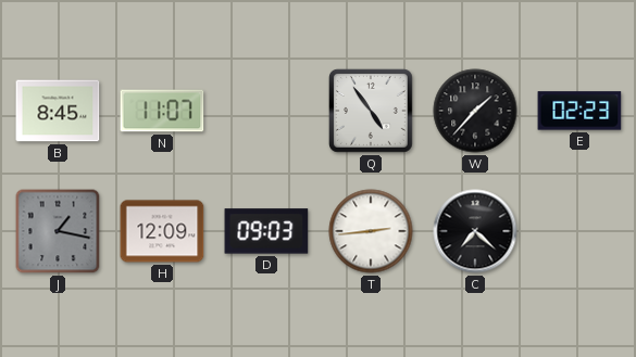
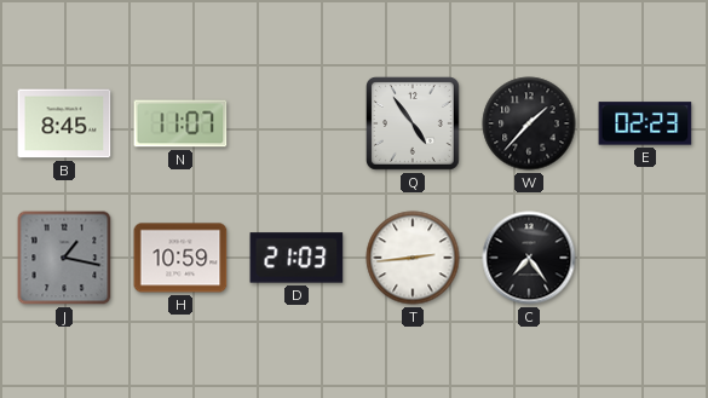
H: 12:09 -> 10:59
D: 09:03 -> 21:03
C: 7:22 -> 7:24
